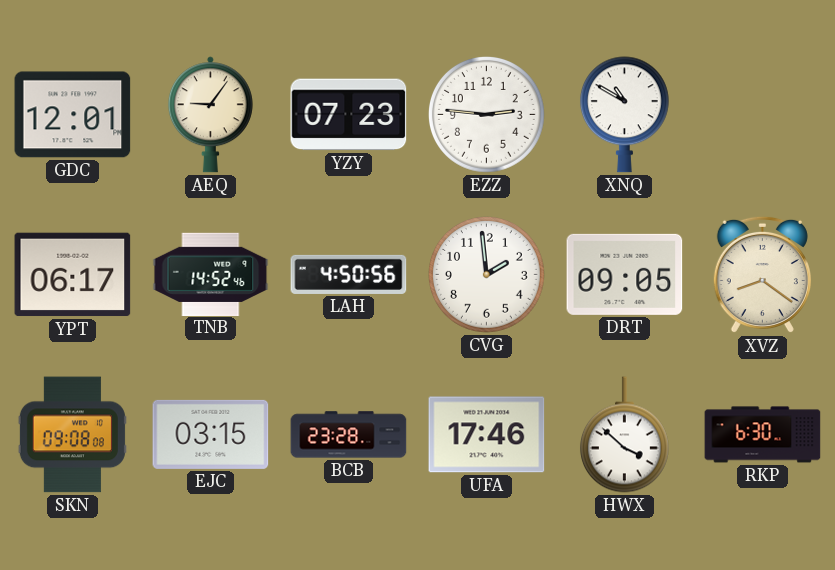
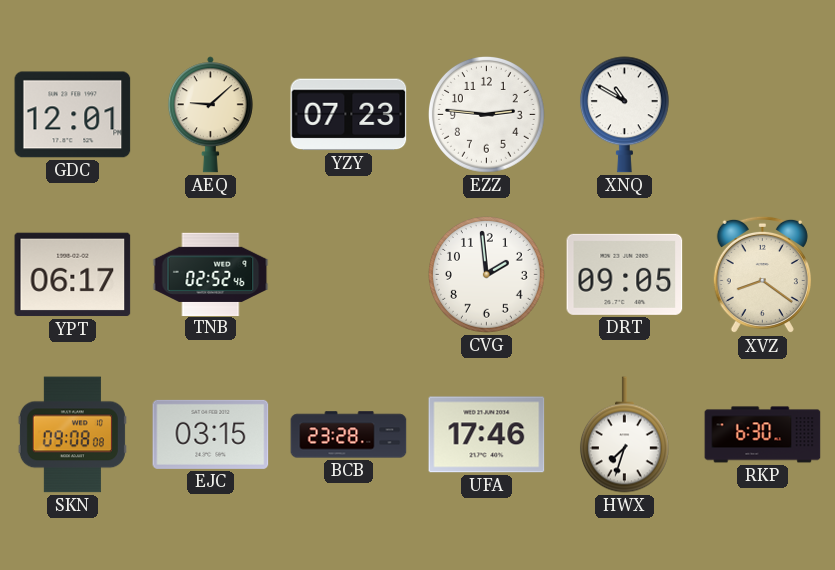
AEQ: 9:06 -> 9:08
TNB: 14:52 -> 02:52
LAH: 4:50 -> none
HWX: 3:52 -> 7:33
